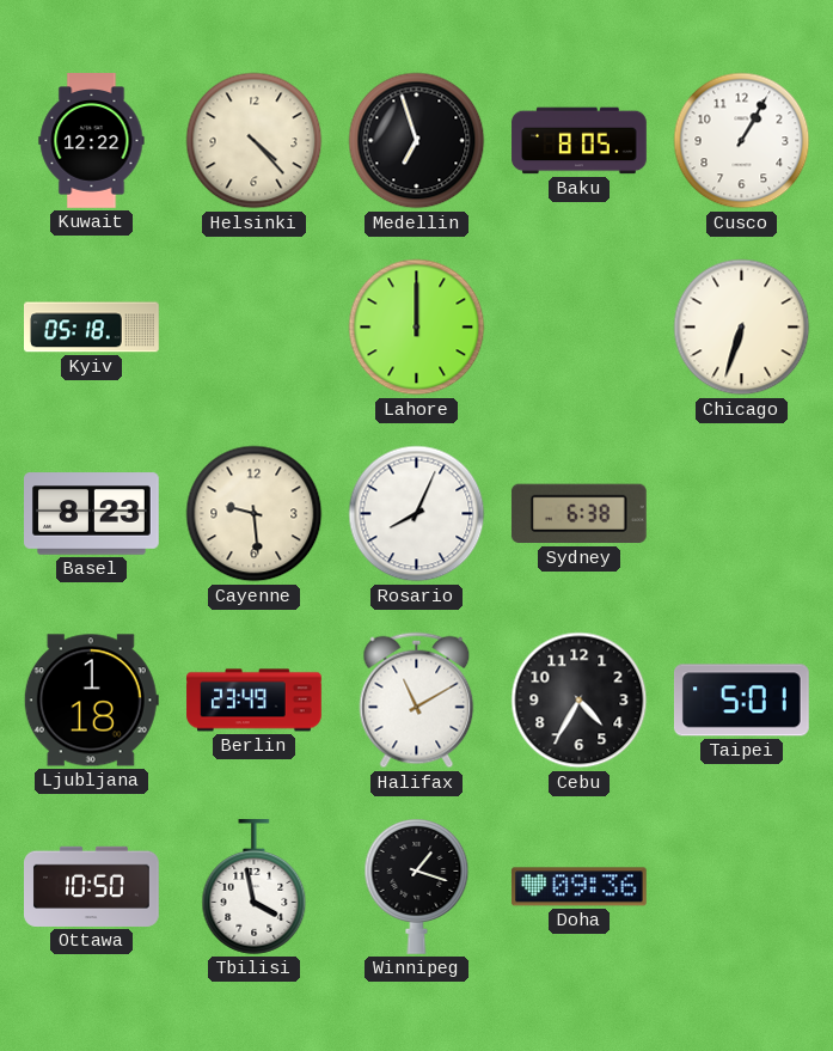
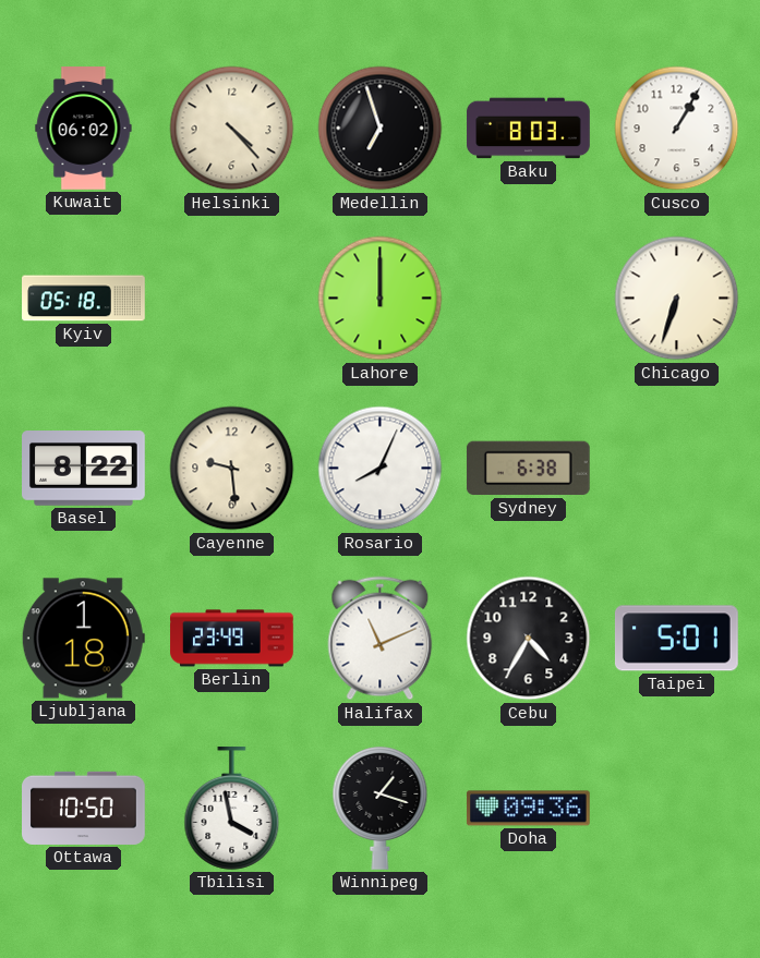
Kuwait: 12:22 -> 06:02
Baku: 8:05 -> 8:03
Basel: 8:23 -> 8:22
Halifax: 11:10 -> 11:11
